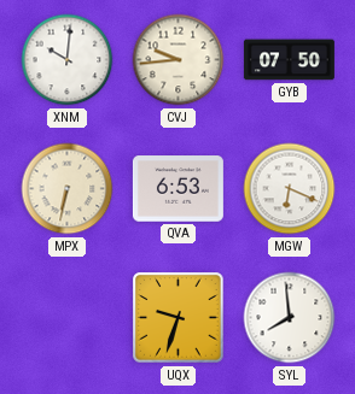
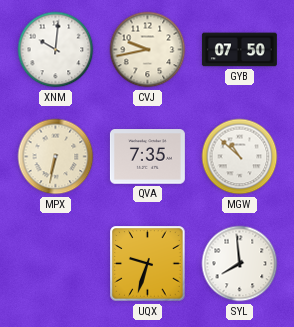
CVJ: 9:44 -> 9:43
QVA: 6:53 -> 7:35
MGW: 6:19 -> 10:52
